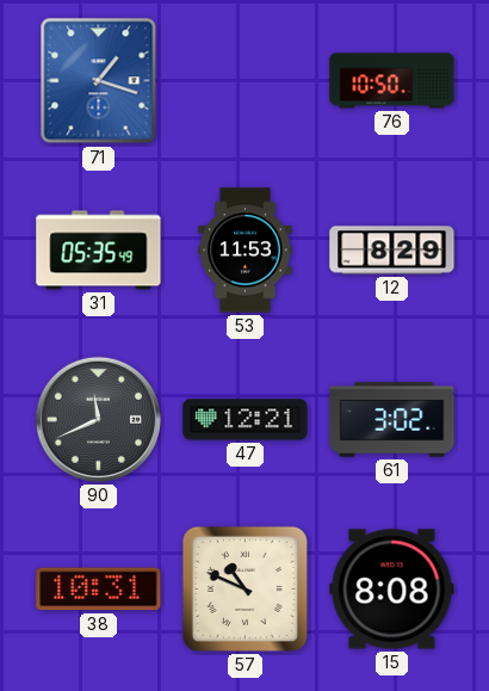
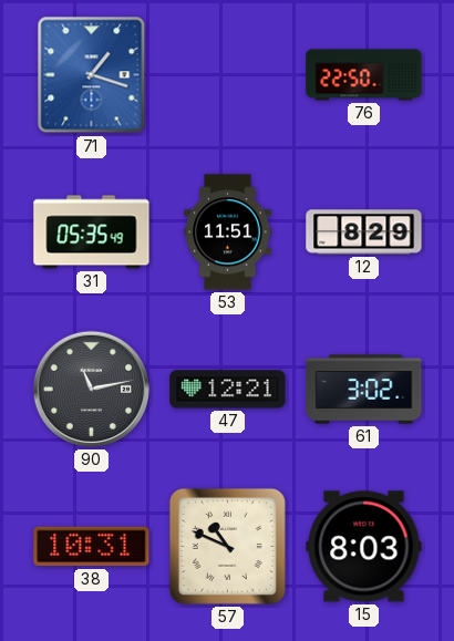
76: 10:50 -> 22:50
53: 11:53 -> 11:51
90: 11:41 -> 11:13
15: 8:08 -> 8:03
